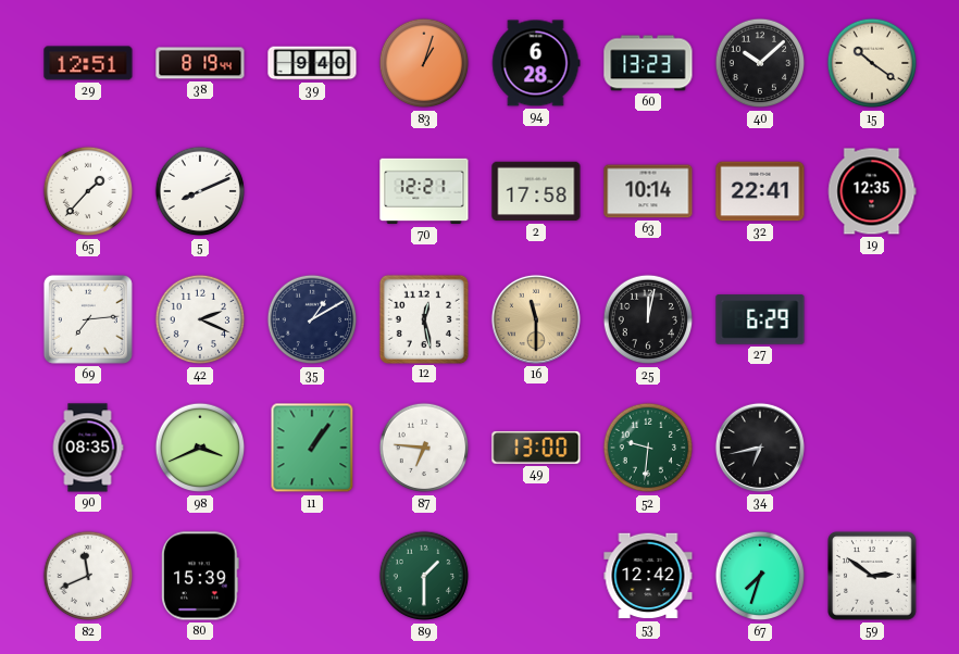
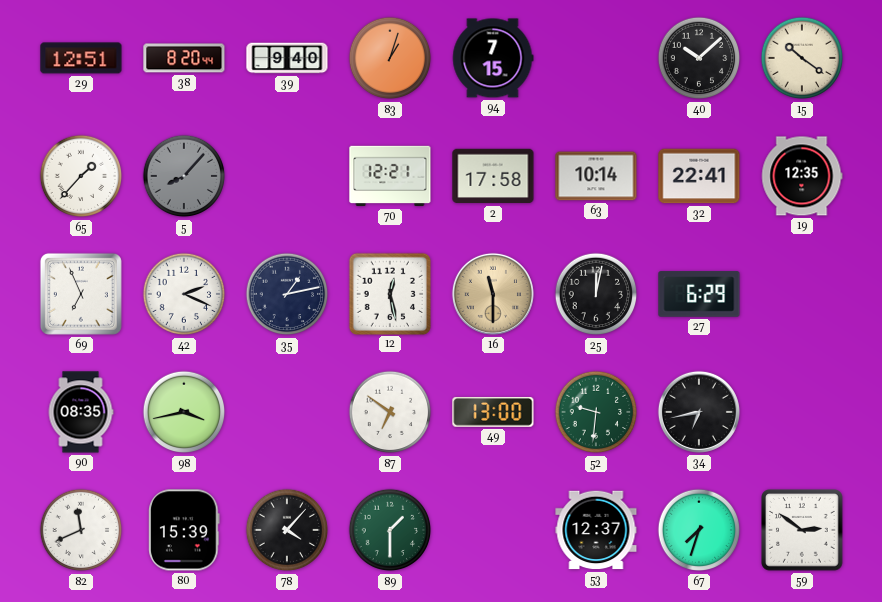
38: 8:19 -> 8:20
94: 6:28 -> 7:15
60: 13:23 -> none
5: 8:11 -> 8:07
5 dial: white -> grey
69: 7:14 -> 6:56
35: 1:10 -> 1:13
98: 3:41 -> 3:43
11: 1:06 -> none
87: 6:46 -> 6:51
78: none -> 4:07
53: 12:42 -> 12:37
